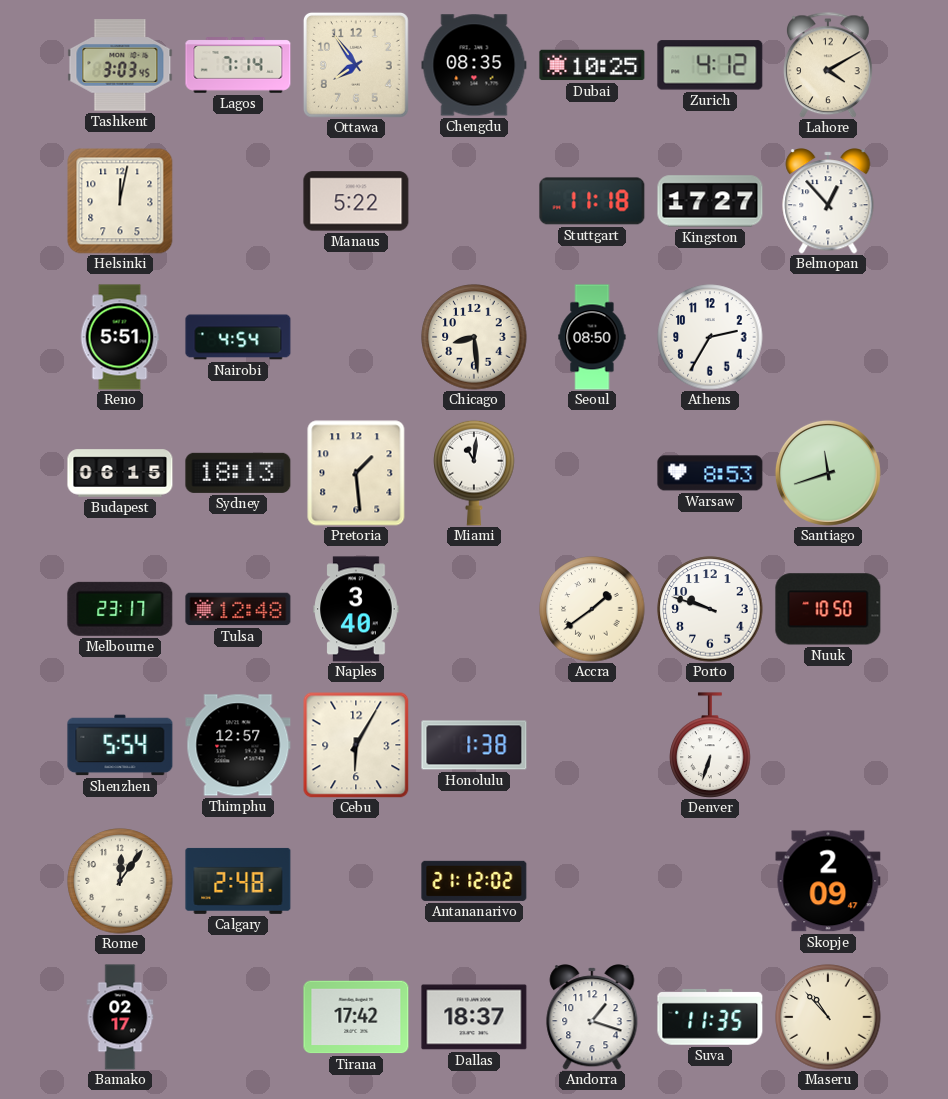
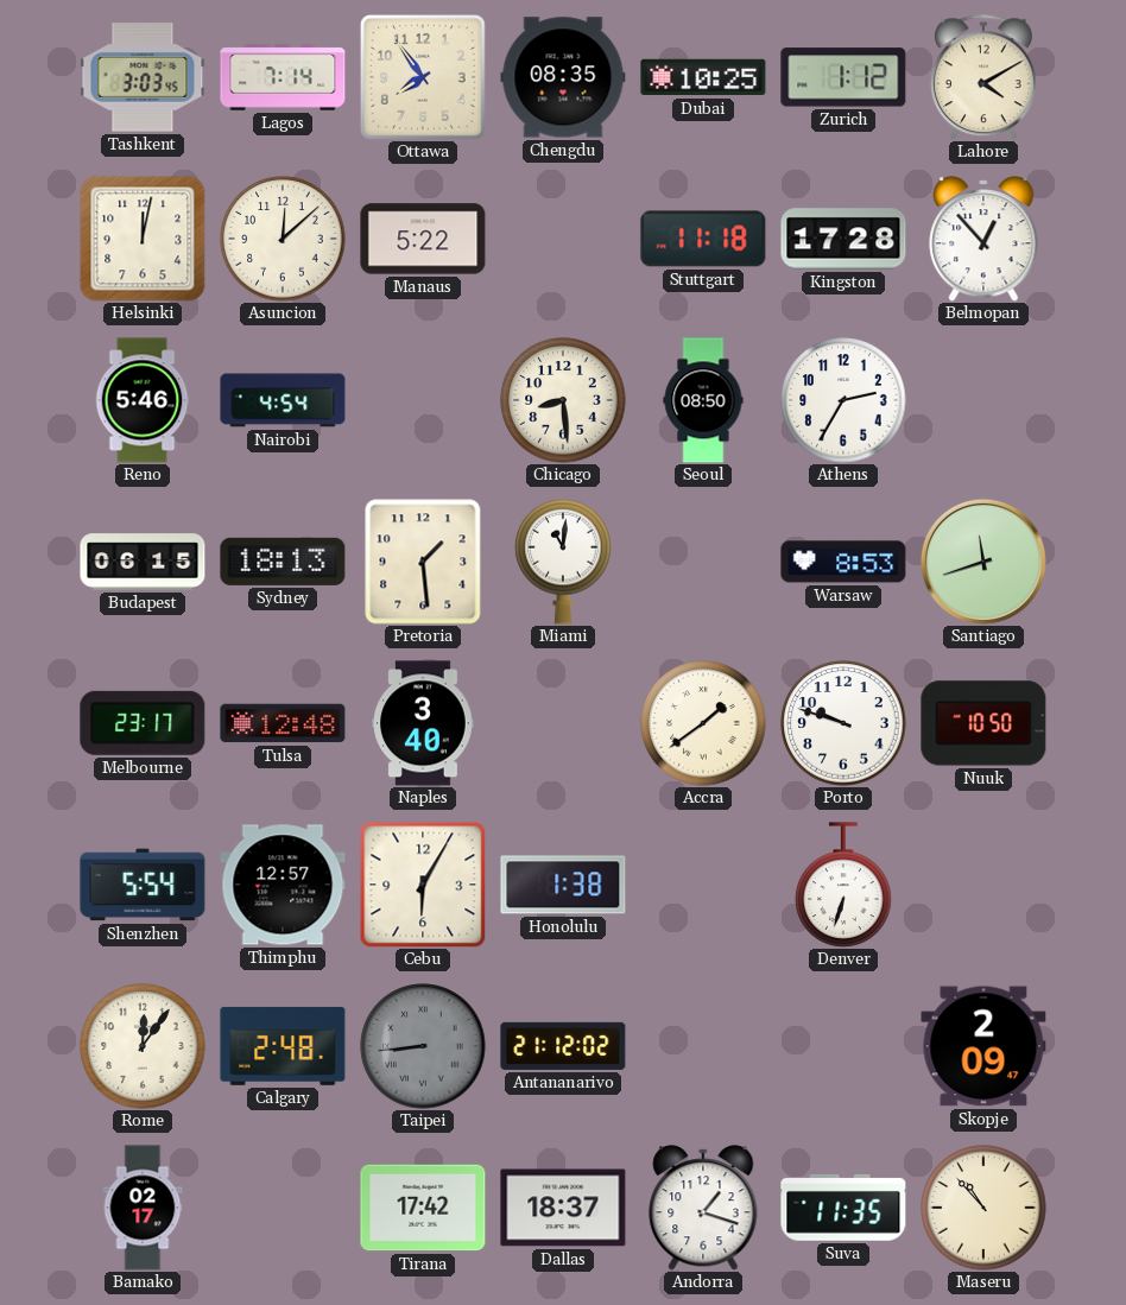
Zurich: 4:12 -> 1:12
Asuncion: none -> 12:08
Kingston: 17:27 -> 17:28
Reno: 5:51 -> 5:46
Taipei: none -> 8:44
